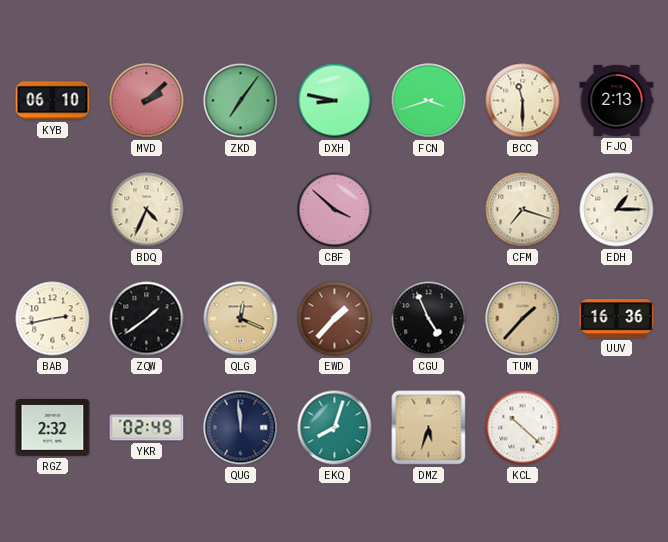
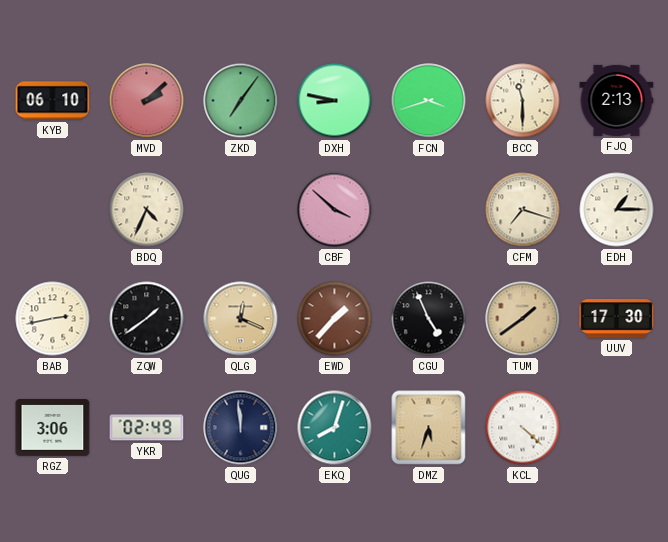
TUM: 1:37 -> 1:39
UUV: 16:36 -> 17:30
RGZ: 2:32 -> 3:06
KCL: 10:22 -> 4:22
